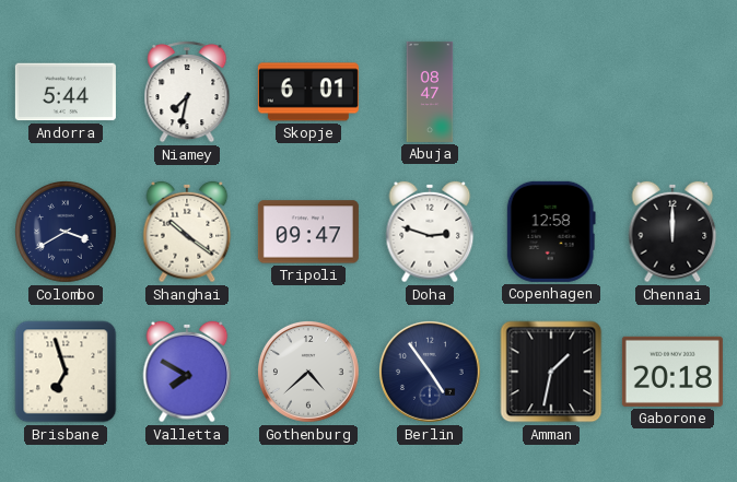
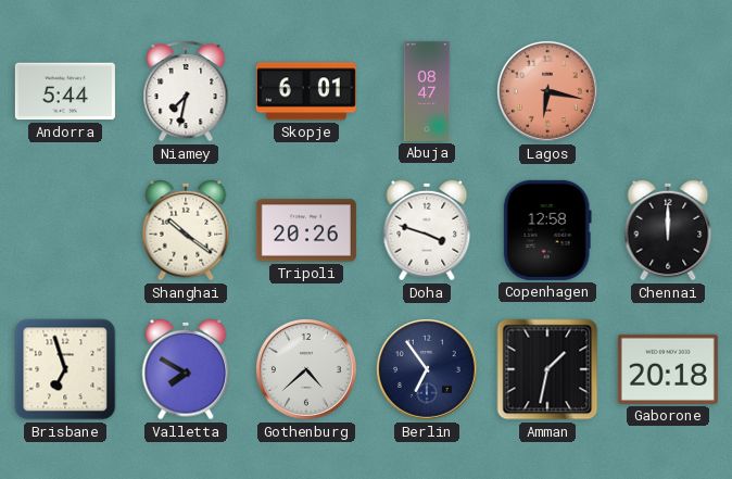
Lagos: none -> 6:17
Colombo: 3:40 -> none
Tripoli: 09:47 -> 20:26
Doha: 2:48 -> 3:48
Berlin: 4:54 -> 6:54
